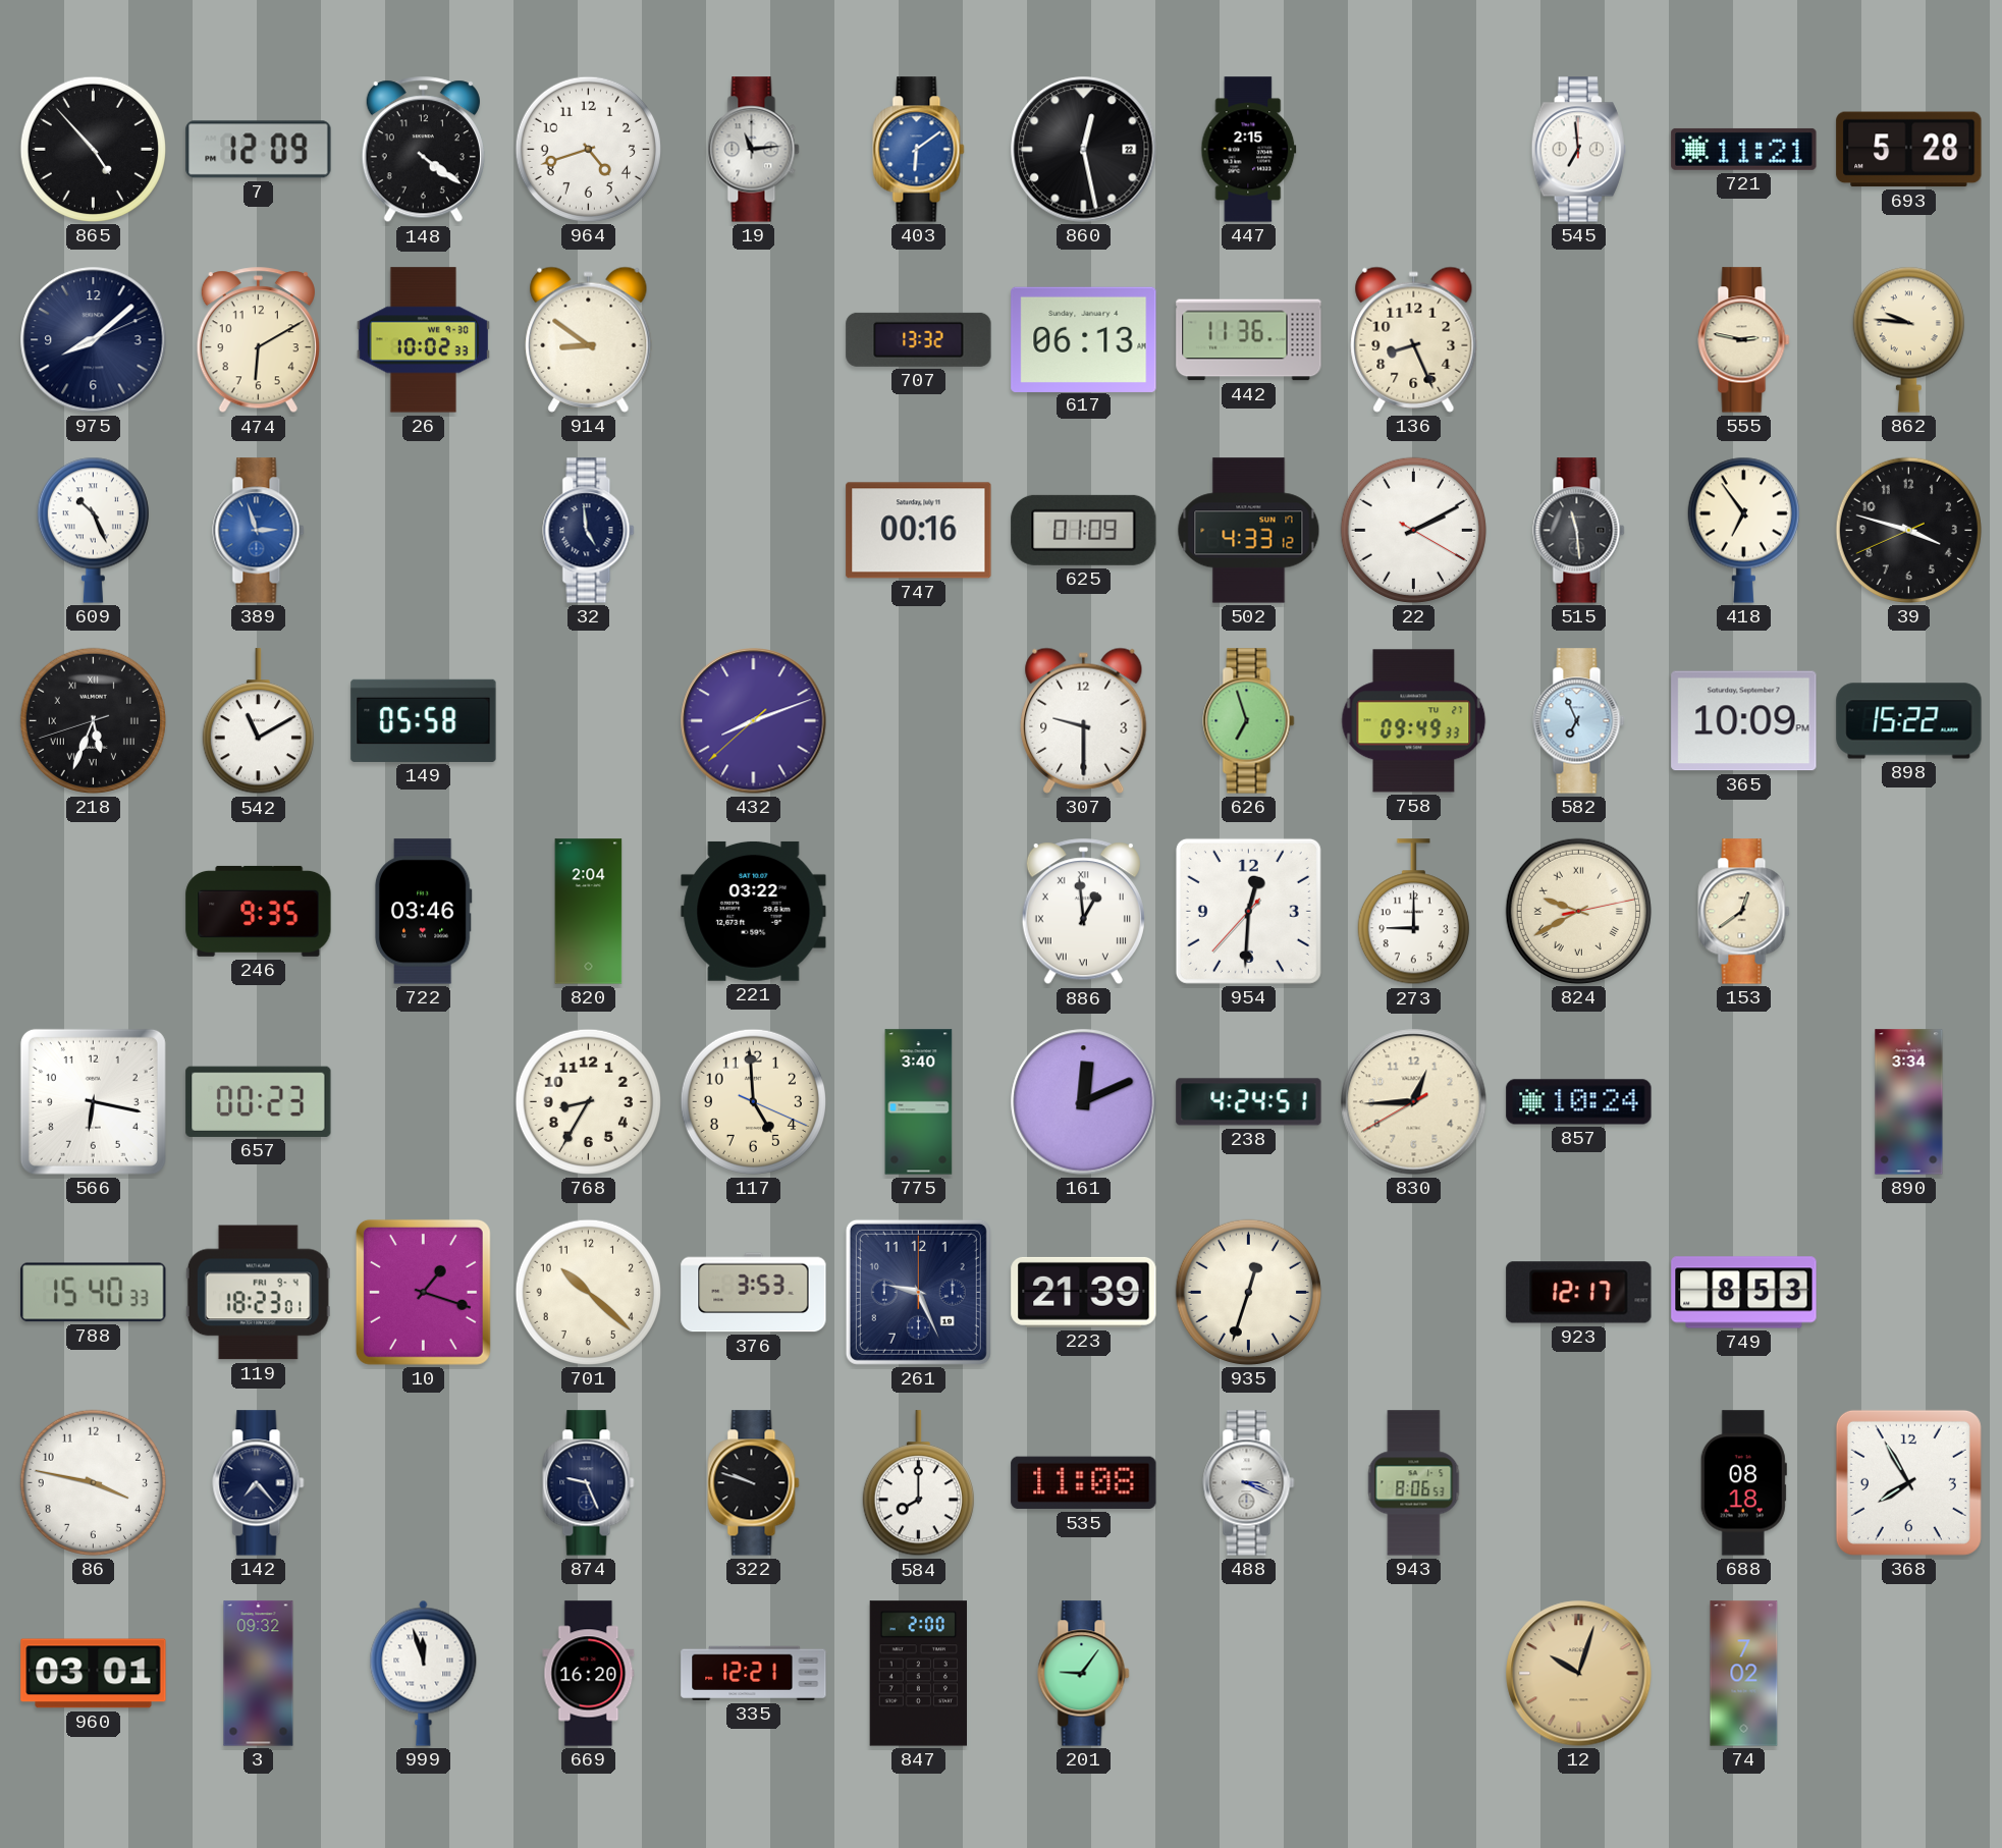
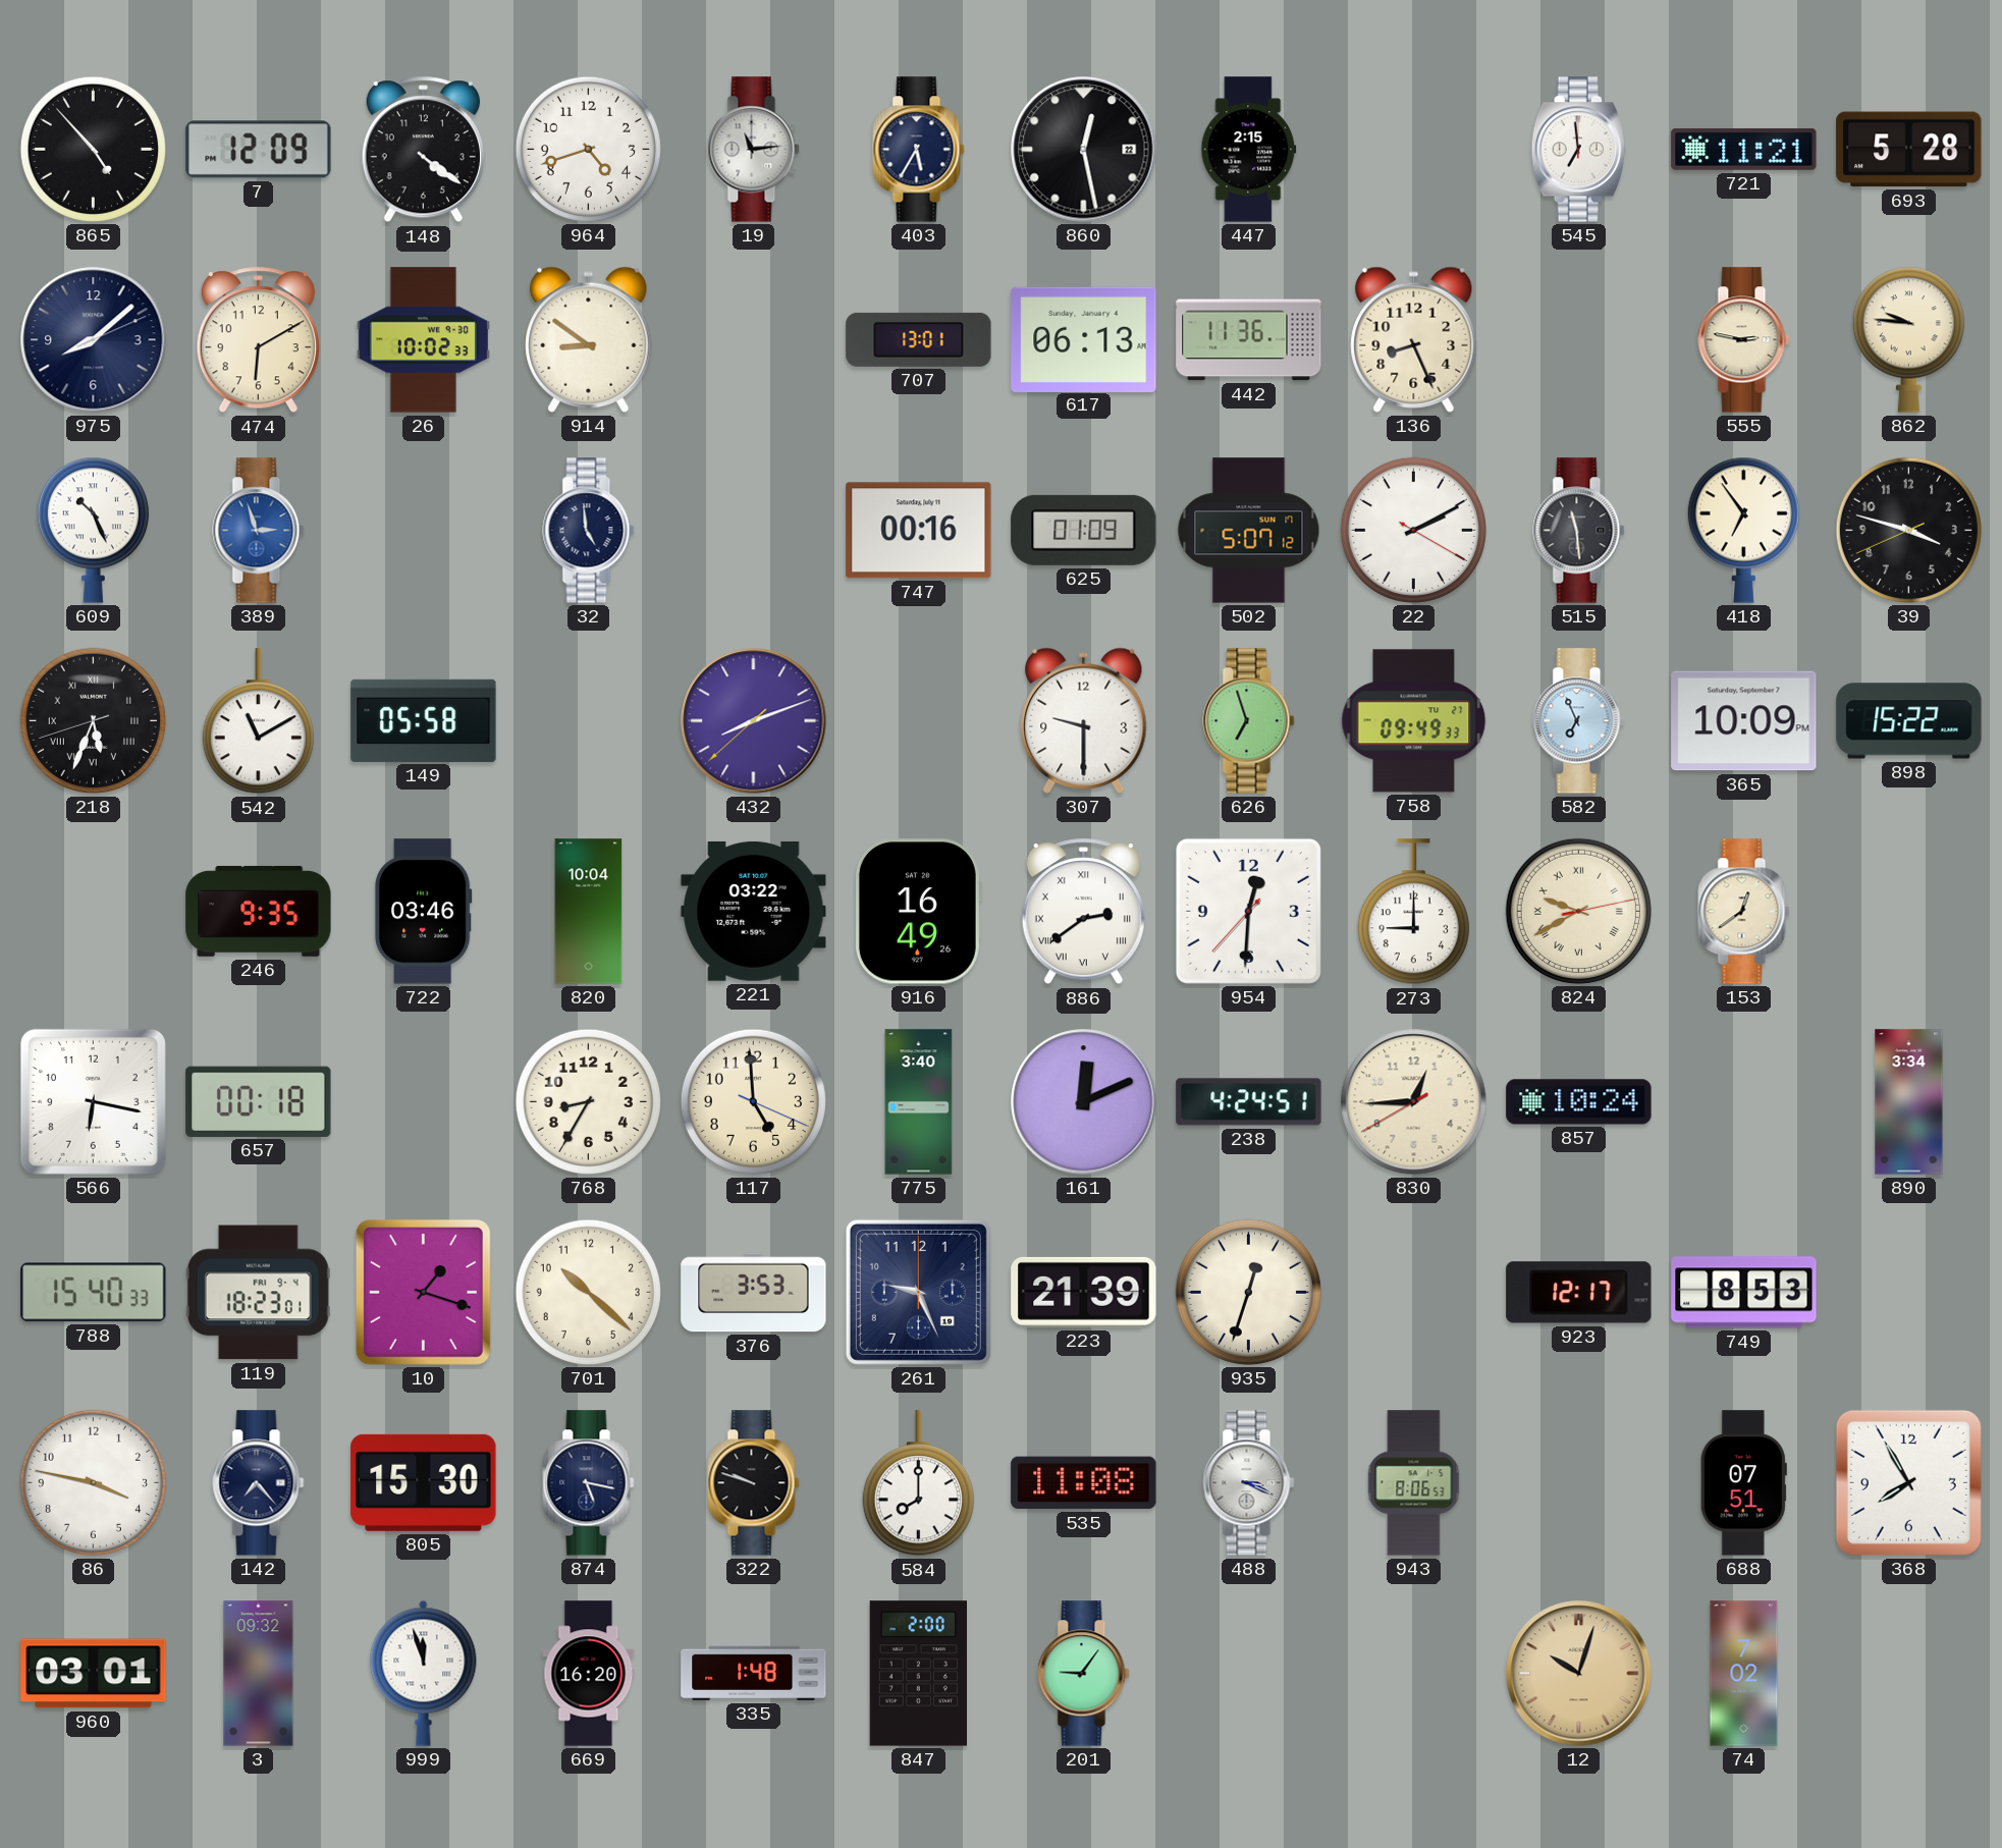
403: 6:09 -> 5:35
403 dial: blue -> navy
707: 13:32 -> 13:01
502: 4:33 -> 5:07
820: 2:04 -> 10:04
916: none -> 16:49
886: 12:59 -> 2:39
657: 00:23 -> 00:18
805: none -> 15:30
874: 9:26 -> 5:17
688: 08:18 -> 07:51
335: 12:21 -> 1:48
